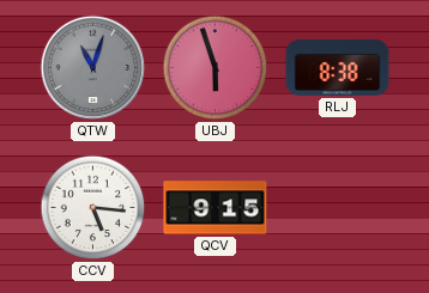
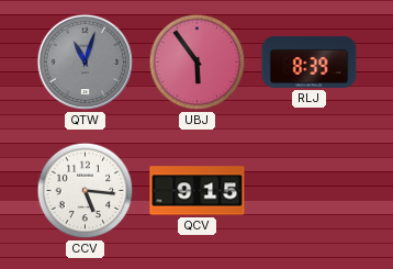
UBJ: 5:57 -> 5:54
RLJ: 8:38 -> 8:39
